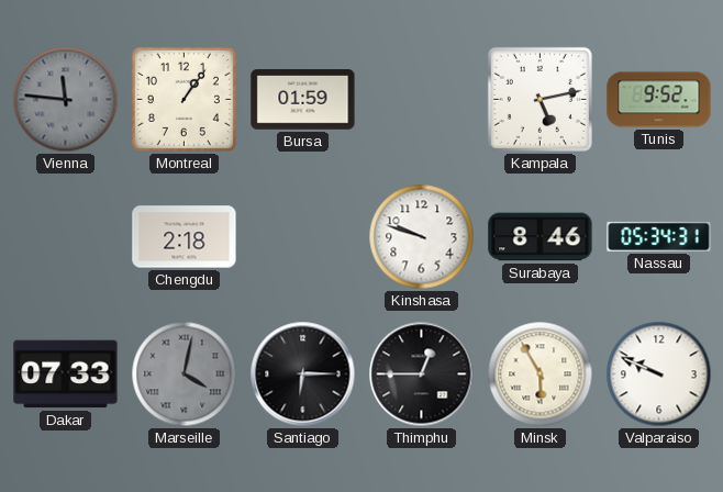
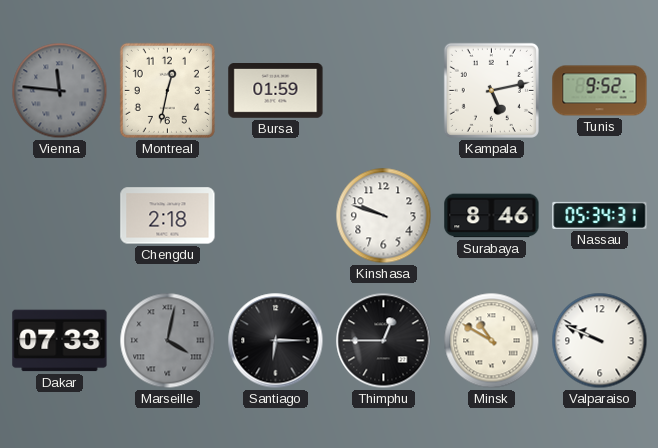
Montreal: 1:06 -> 12:32
Minsk: 5:55 -> 10:50
